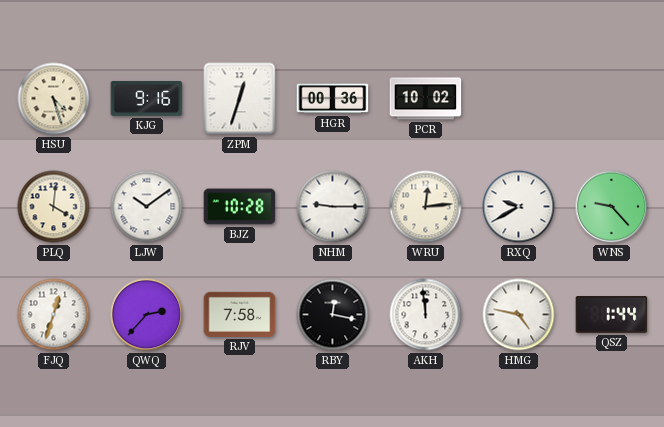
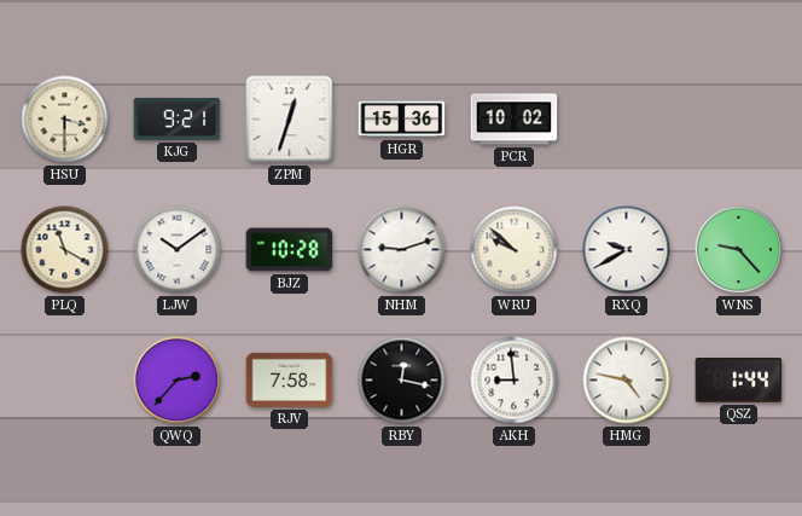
HSU: 4:27 -> 3:30
KJG: 9:16 -> 9:21
HGR: 00:36 -> 15:36
PLQ: 4:01 -> 11:20
NHM: 9:15 -> 9:12
WRU: 12:14 -> 9:52
FJQ: 12:33 -> none
AKH: 11:59 -> 8:59
